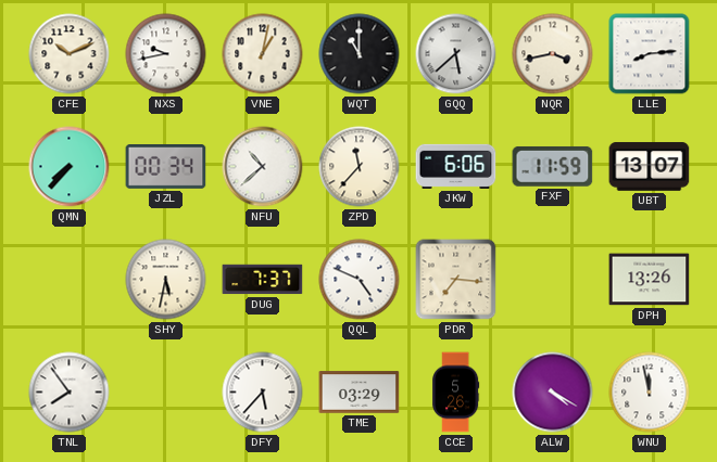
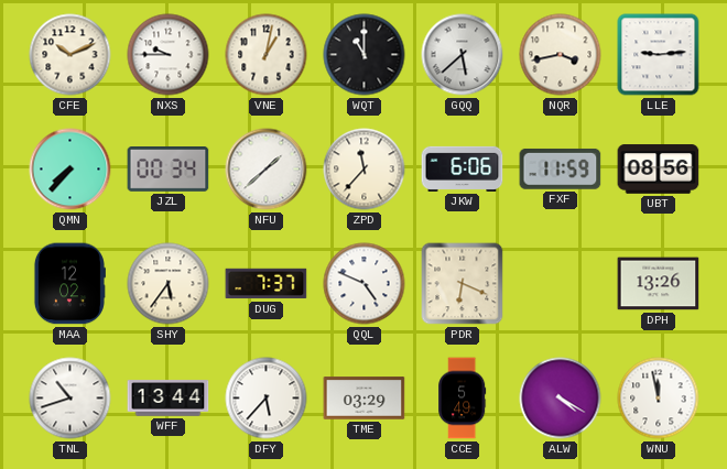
NXS: 9:43 -> 9:45
LLE: 8:14 -> 9:14
NFU: 10:38 -> 1:38
UBT: 13:07 -> 08:56
MAA: none -> 12:02
SHY: 5:32 -> 5:36
PDR: 7:16 -> 6:19
TNL: 7:54 -> 10:42
WFF: none -> 13:44
CCE: 5:26 -> 5:49
